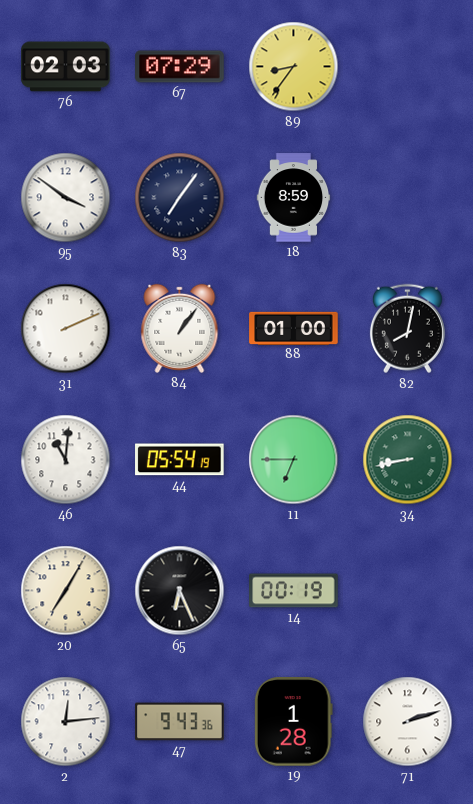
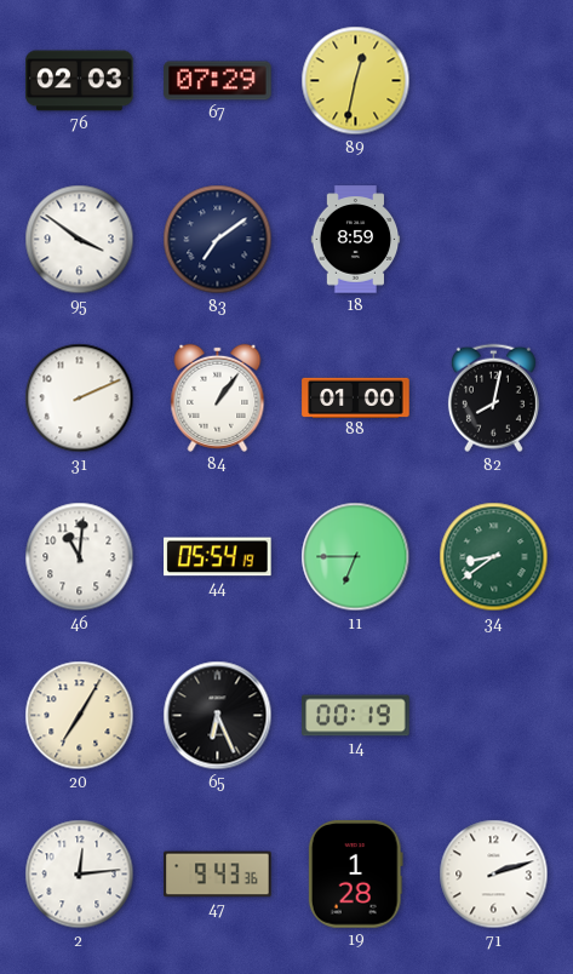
89: 8:36 -> 12:32
83: 7:06 -> 7:09
34: 8:43 -> 8:39
